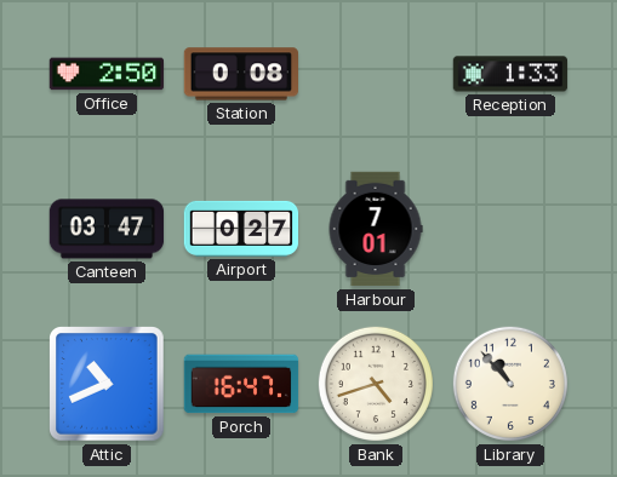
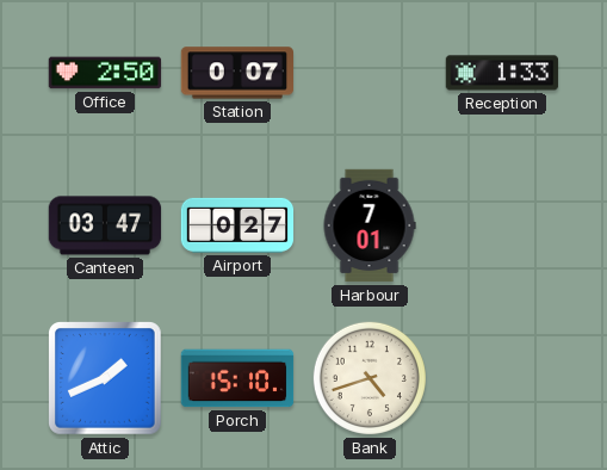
Station: 0:08 -> 0:07
Attic: 10:41 -> 1:41
Porch: 16:47 -> 15:10
Library: 10:53 -> none
